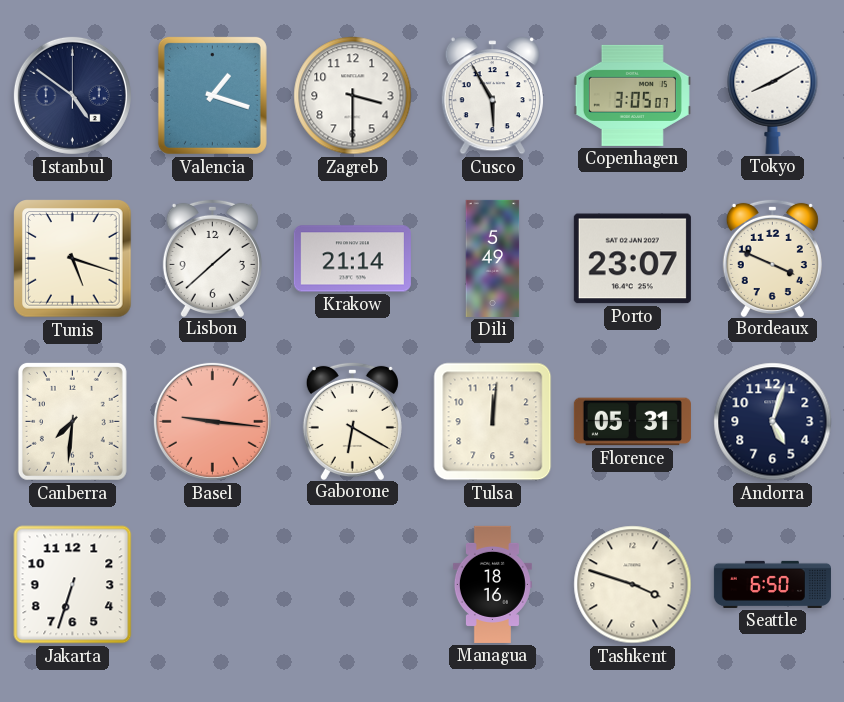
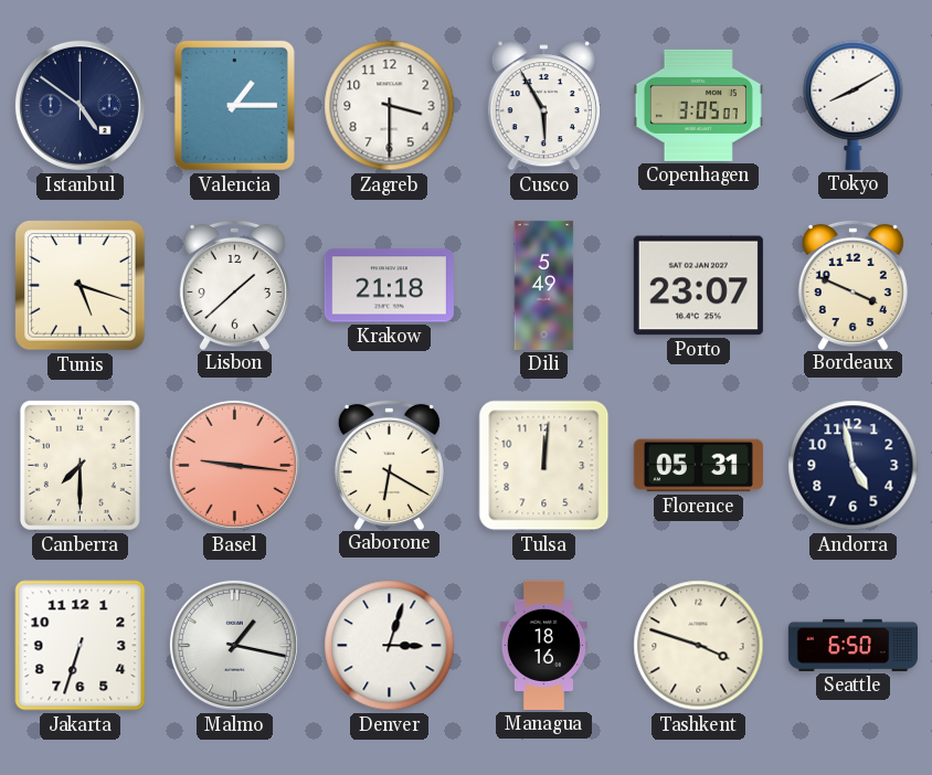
Valencia: 1:18 -> 1:15
Krakow: 21:14 -> 21:18
Canberra: 7:31 -> 7:30
Andorra: 5:03 -> 4:58
Malmo: none -> 1:17
Denver: none -> 3:03
